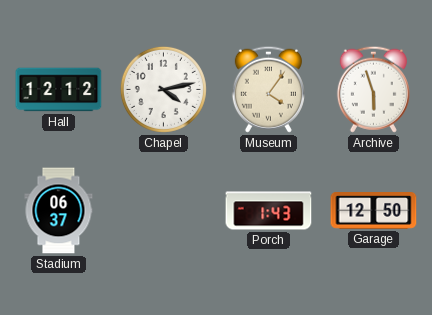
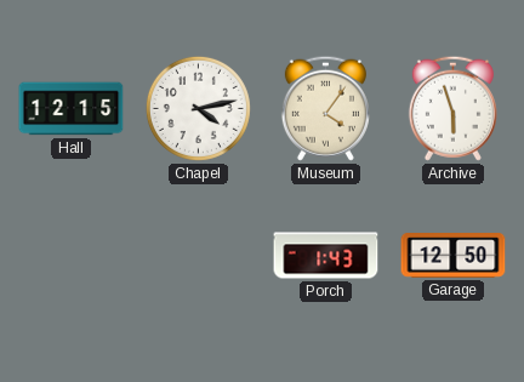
Hall: 12:12 -> 12:15
Stadium: 06:37 -> none
